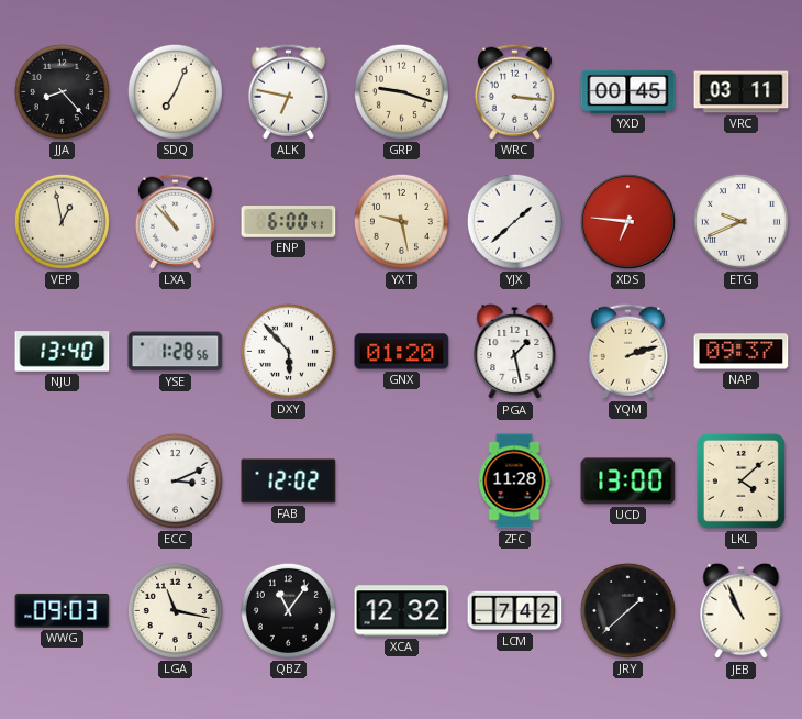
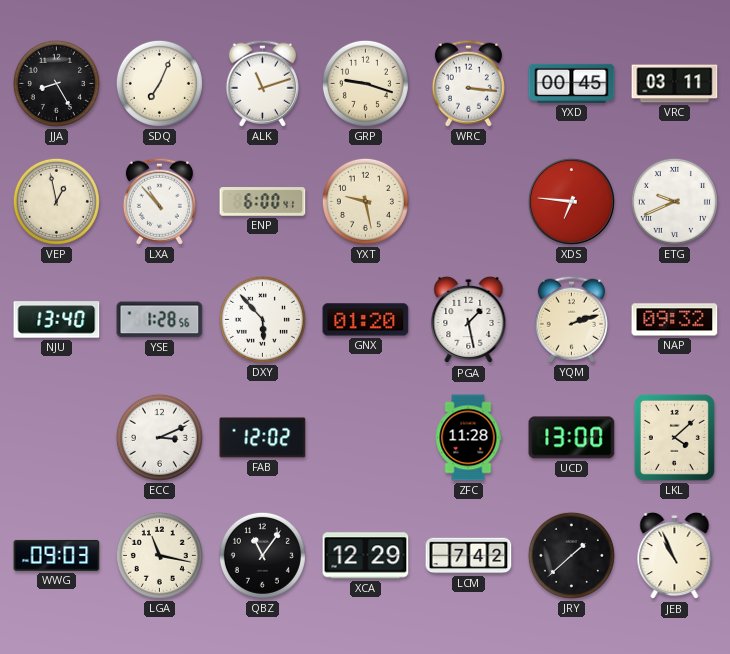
JJA: 8:23 -> 8:25
ALK: 6:47 -> 11:12
YJX: 1:38 -> none
NAP: 09:37 -> 09:32
XCA: 12:32 -> 12:29
